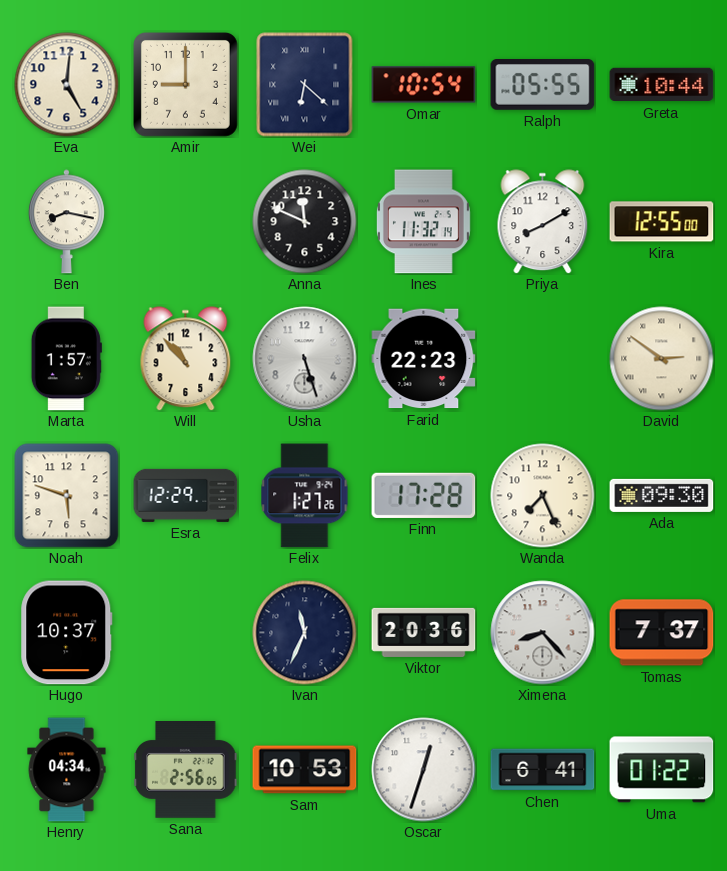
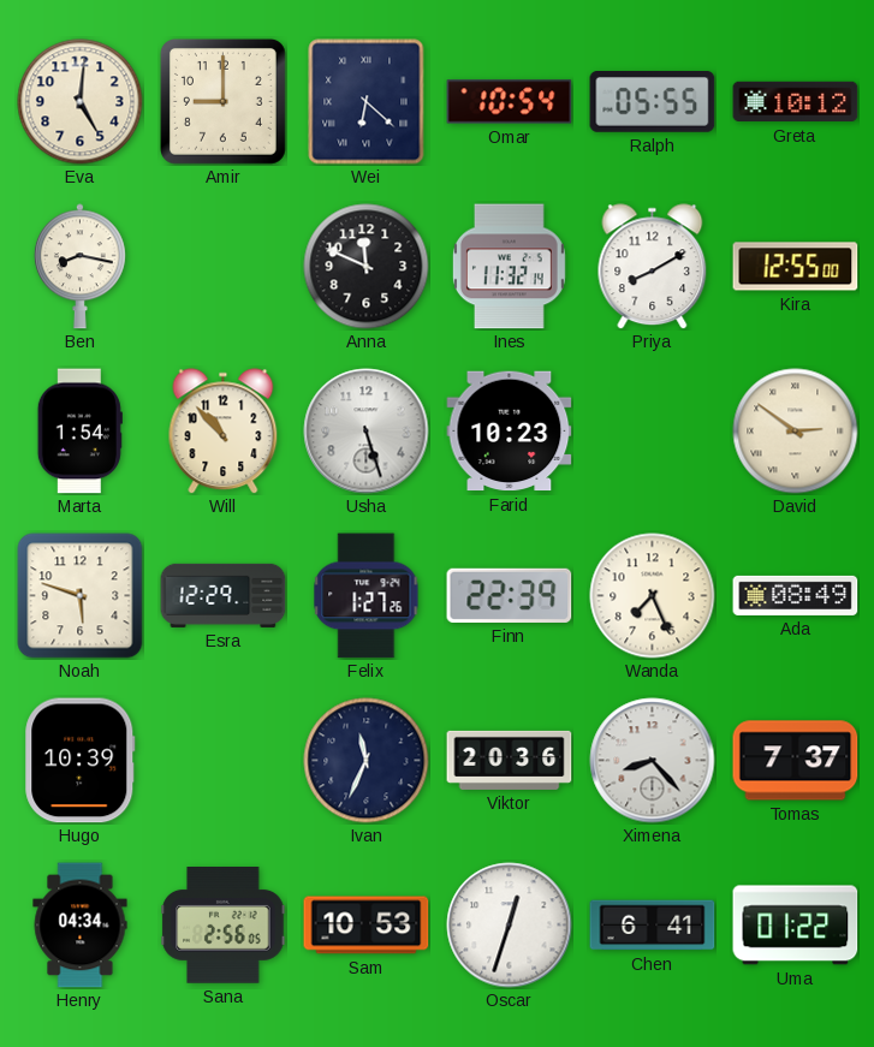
Greta: 10:44 -> 10:12
Marta: 1:57 -> 1:54
Farid: 22:23 -> 10:23
Finn: 17:28 -> 22:39
Ada: 09:30 -> 08:49
Hugo: 10:37 -> 10:39
